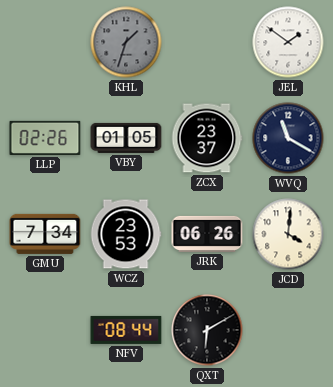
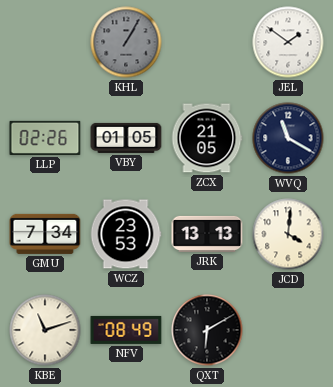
KHL: 1:33 -> 1:05
ZCX: 23:37 -> 21:05
JRK: 06:26 -> 13:13
KBE: none -> 11:12
NFV: 08:44 -> 08:49
